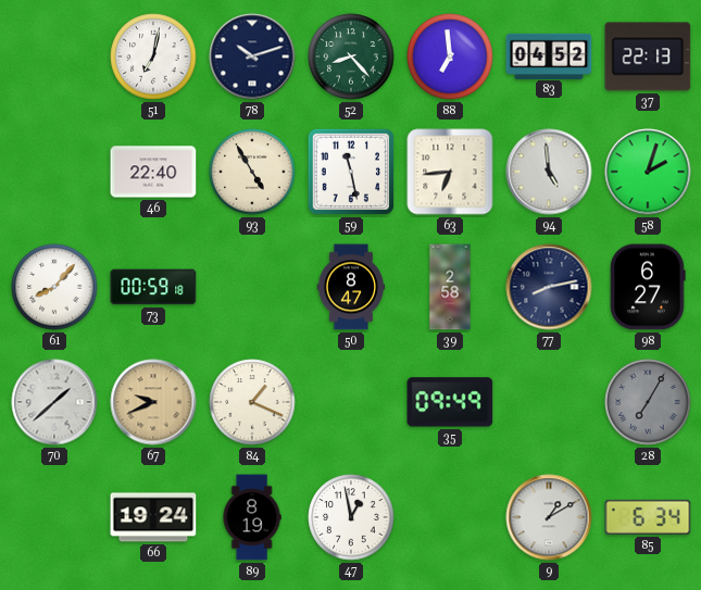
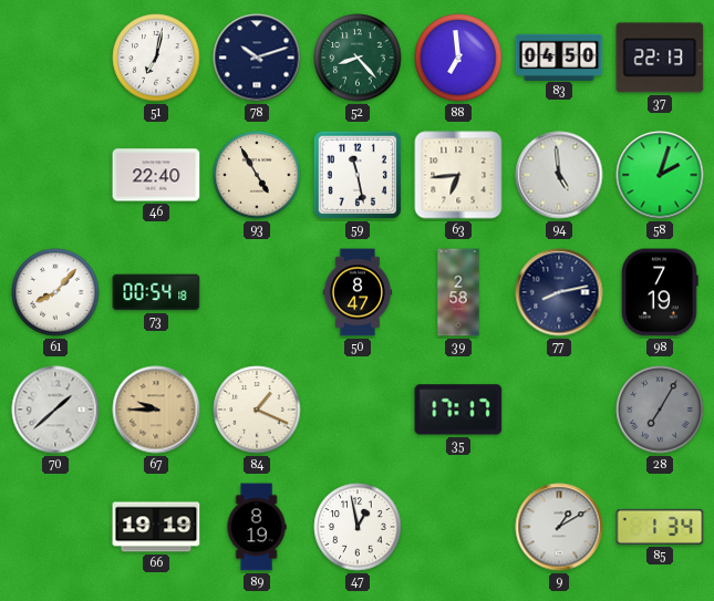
83: 04:52 -> 04:50
73: 00:59 -> 00:54
98: 6:27 -> 7:19
67: 9:41 -> 9:45
35: 09:49 -> 17:17
66: 19:24 -> 19:19
85: 6:34 -> 1:34
